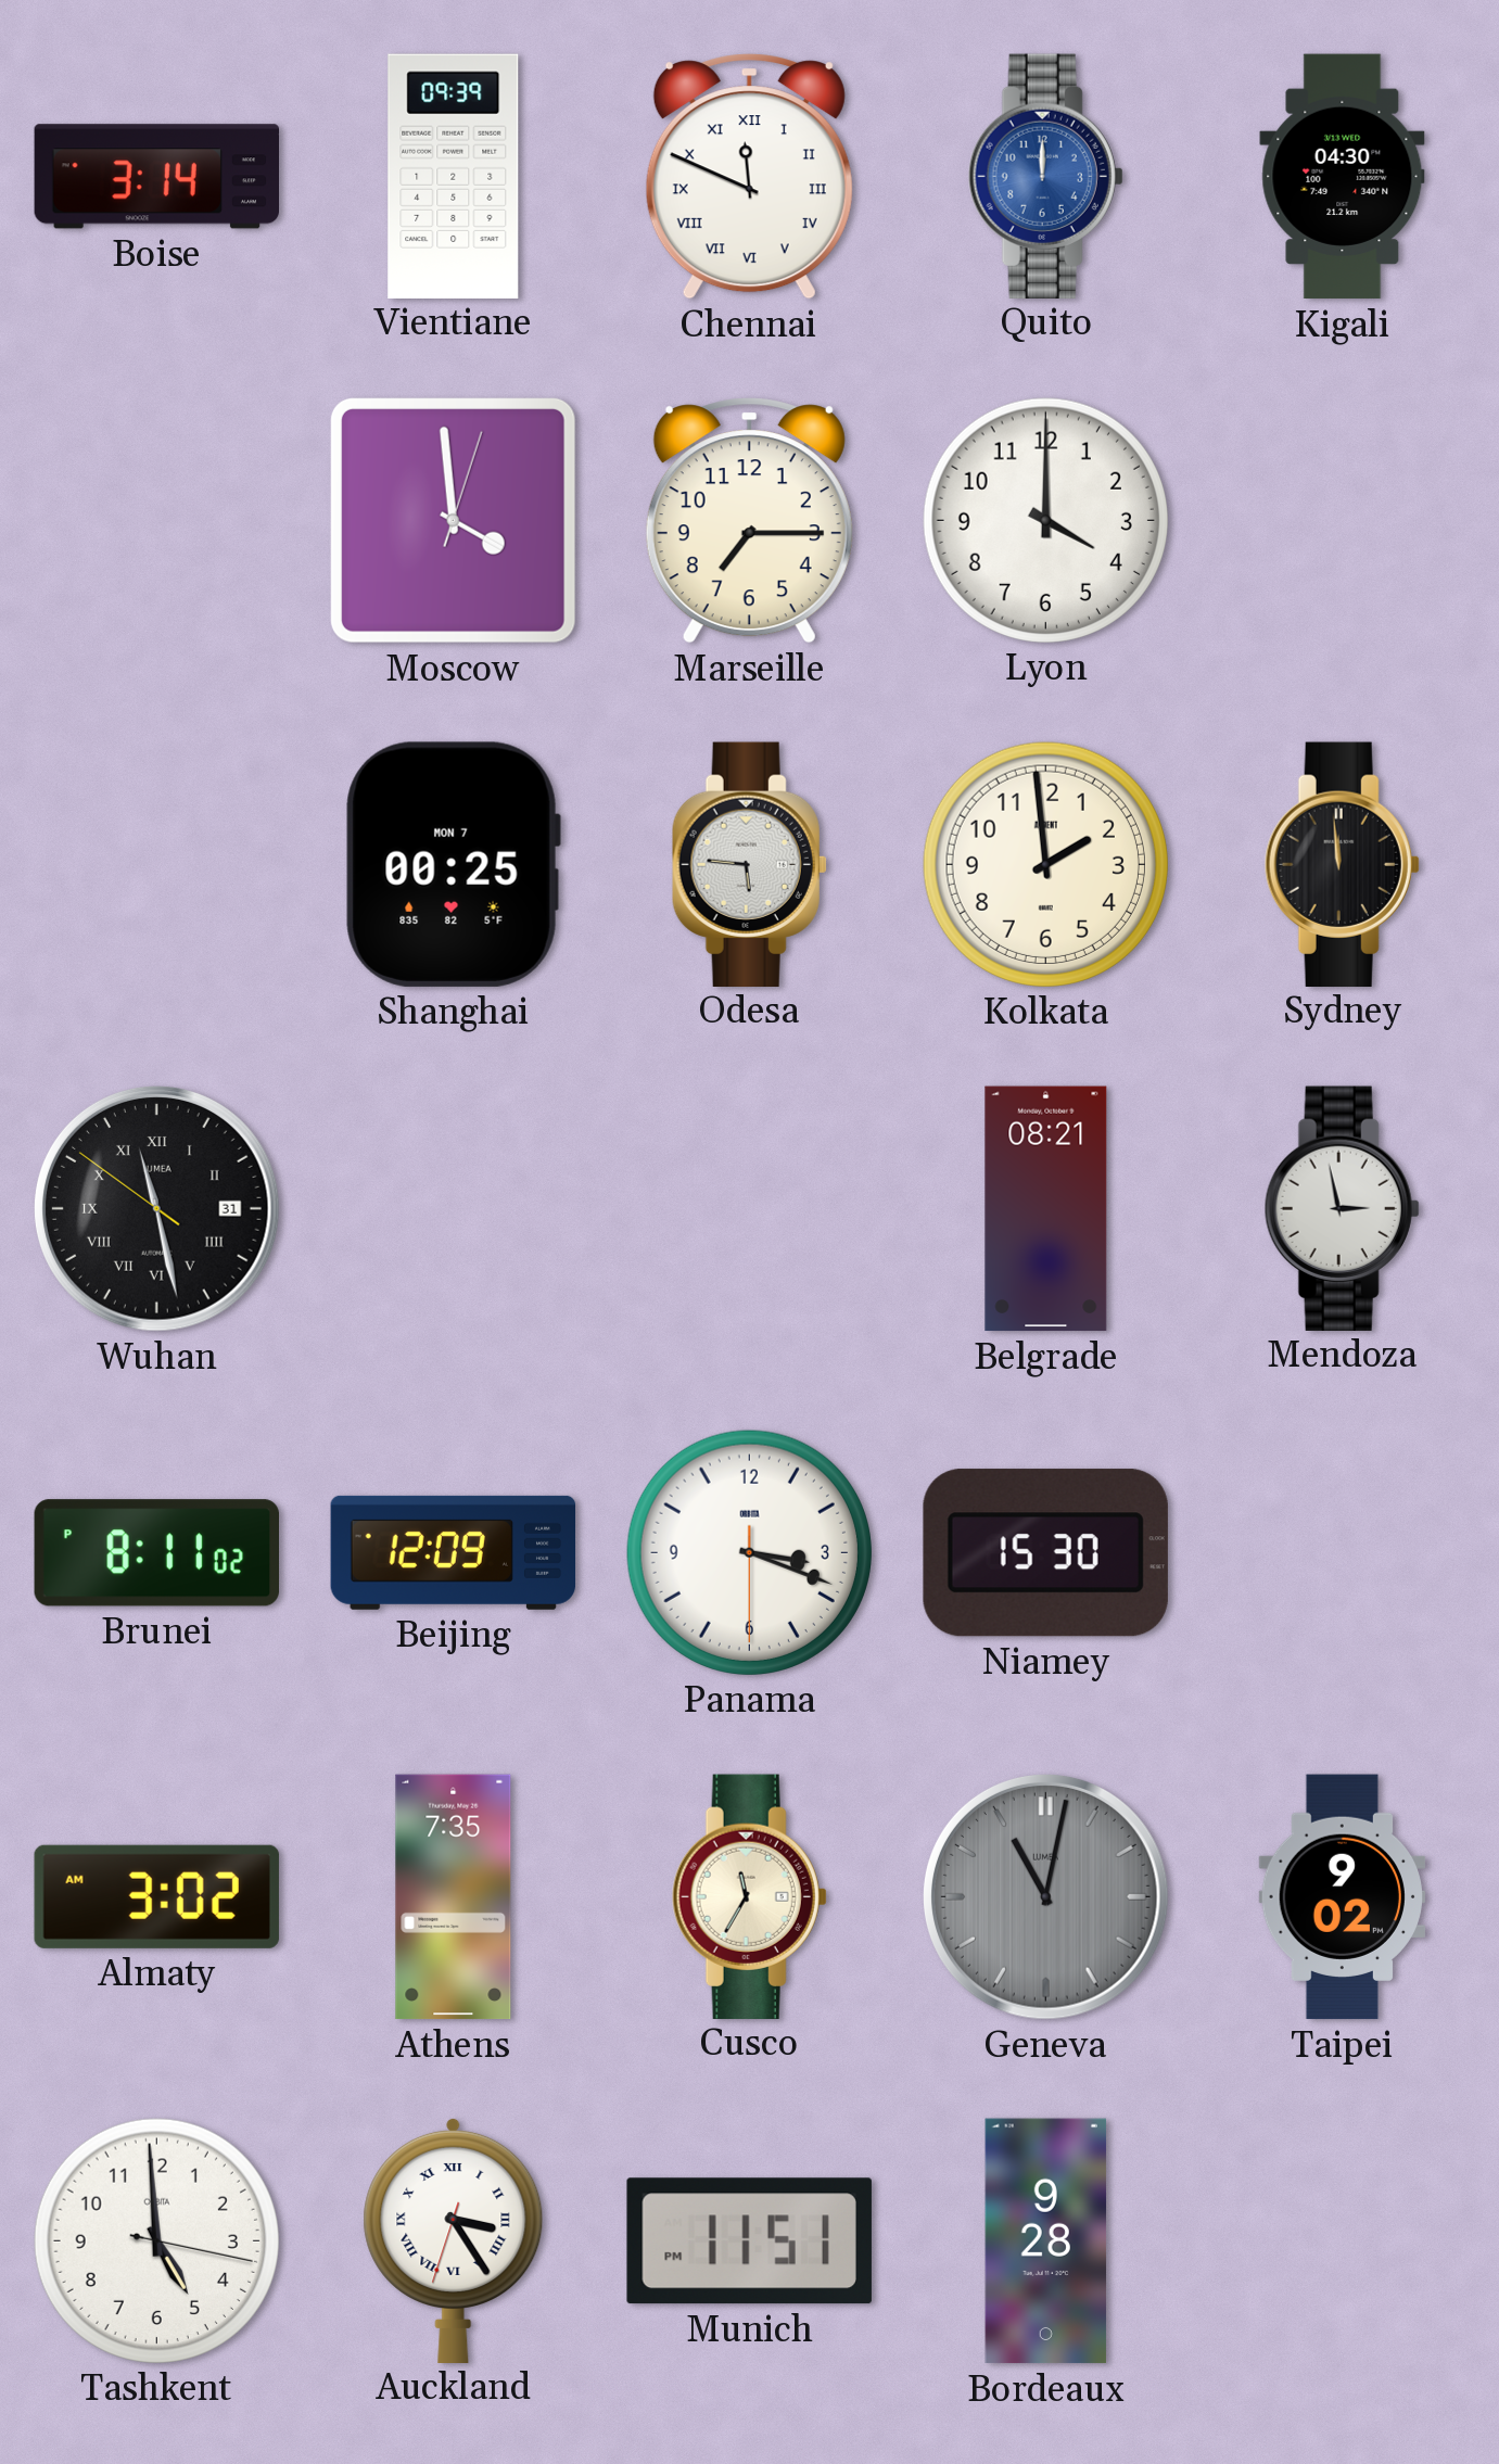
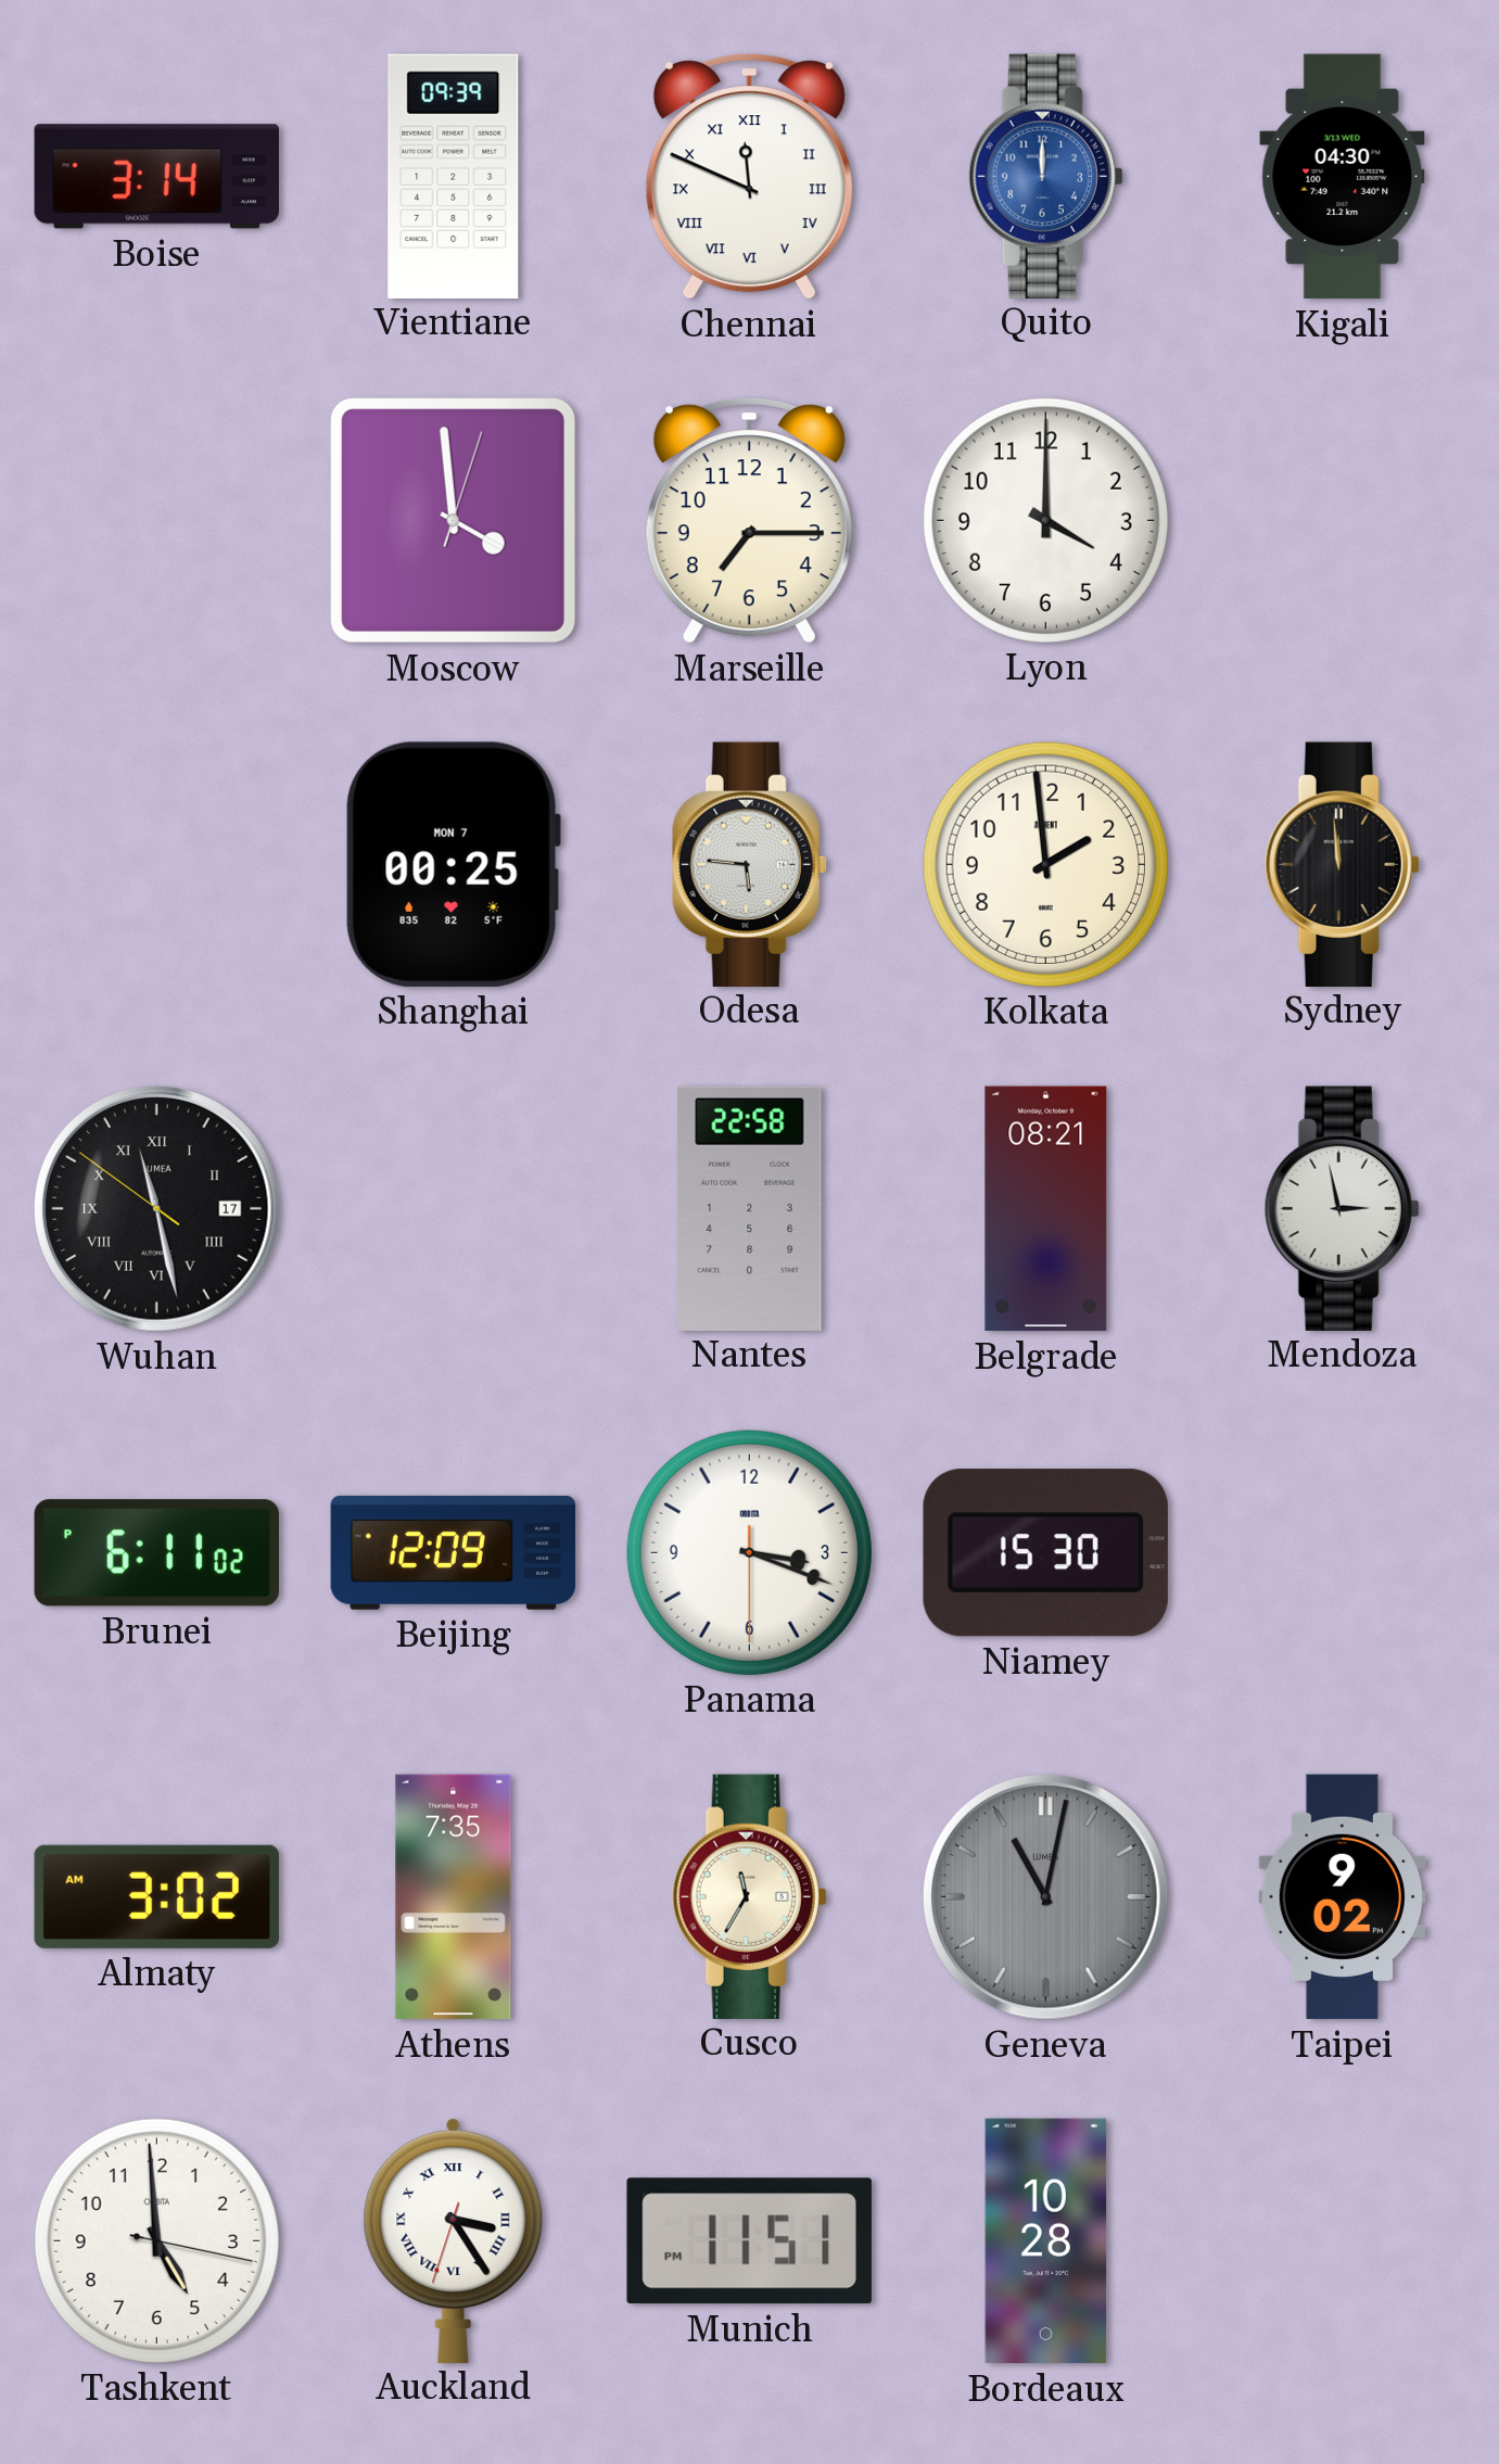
Wuhan date: 31 -> 17
Nantes: none -> 22:58
Brunei: 8:11 -> 6:11
Bordeaux: 9:28 -> 10:28
